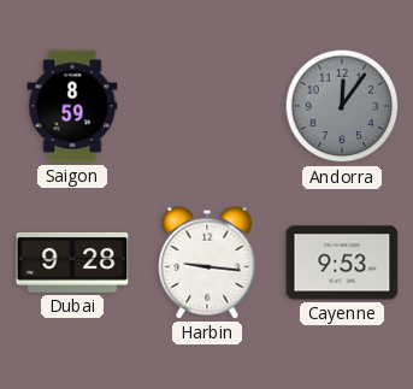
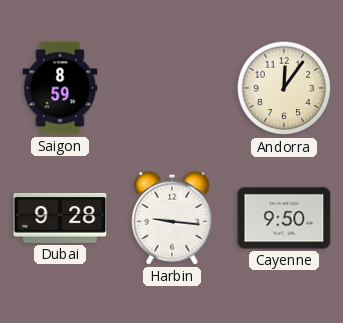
Andorra dial: grey -> cream
Cayenne: 9:53 -> 9:50
